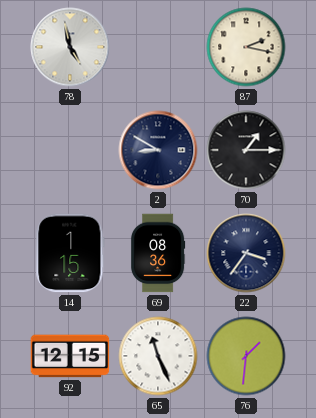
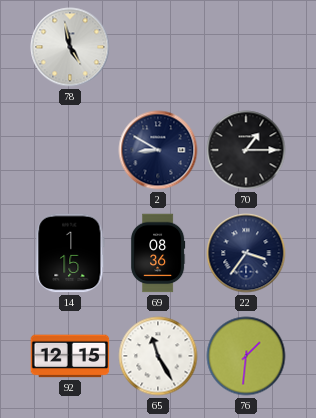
87: 2:17 -> none
65: 11:26 -> 11:25
